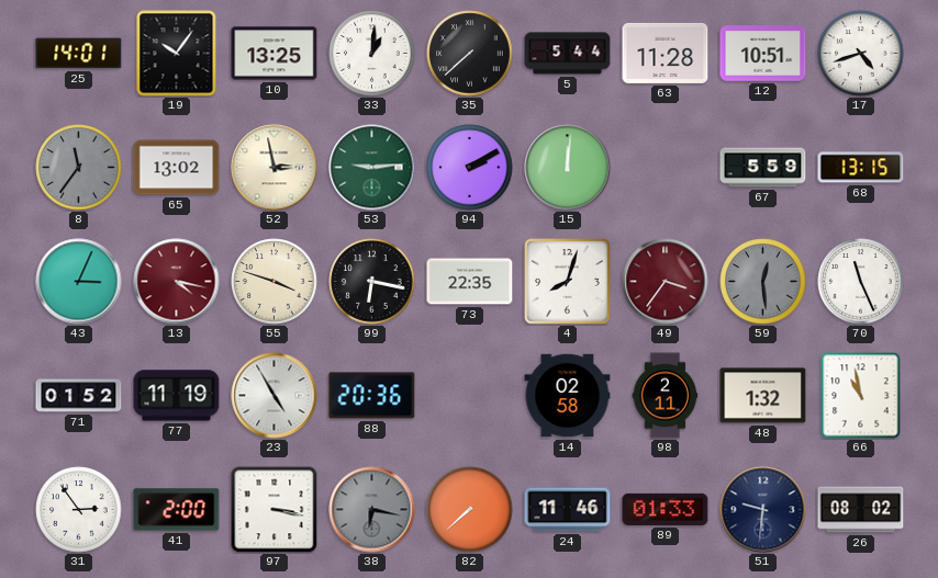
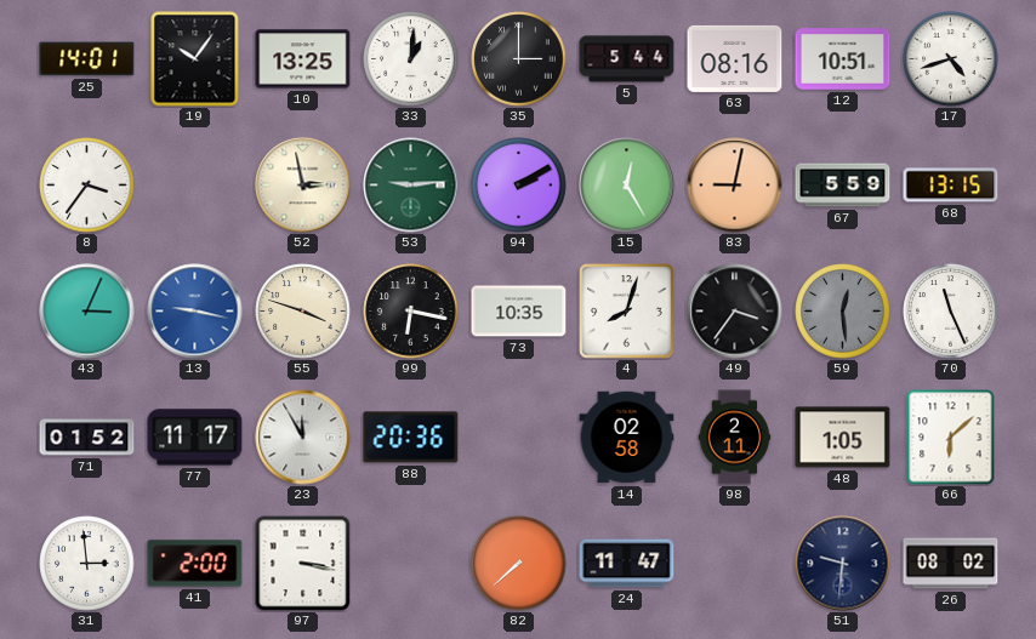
35: 7:38 -> 3:00
63: 11:28 -> 08:16
8: 11:36 -> 3:36
8 dial: grey -> white
65: 13:02 -> none
15: 12:01 -> 12:25
83: none -> 9:02
13: 4:17 -> 9:17
13 dial: burgundy -> blue
73: 22:35 -> 10:35
49 dial: burgundy -> black
77: 11:19 -> 11:17
23: 4:55 -> 11:55
48: 1:32 -> 1:05
66: 10:58 -> 6:08
31: 2:54 -> 2:59
38: 6:17 -> none
24: 11:46 -> 11:47
89: 01:33 -> none
